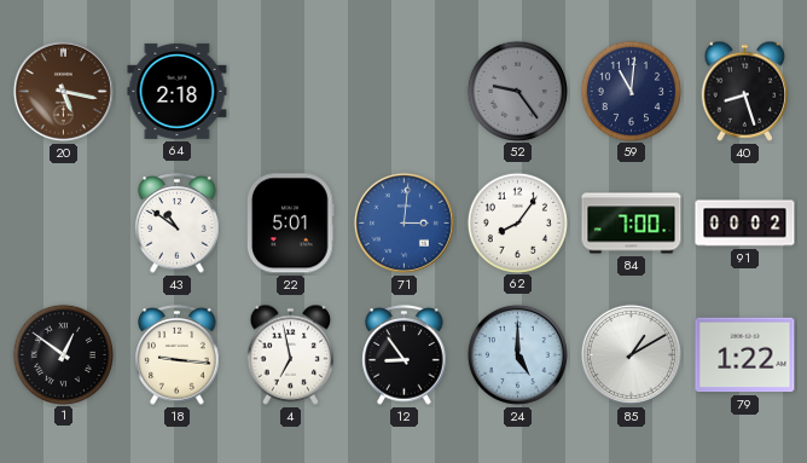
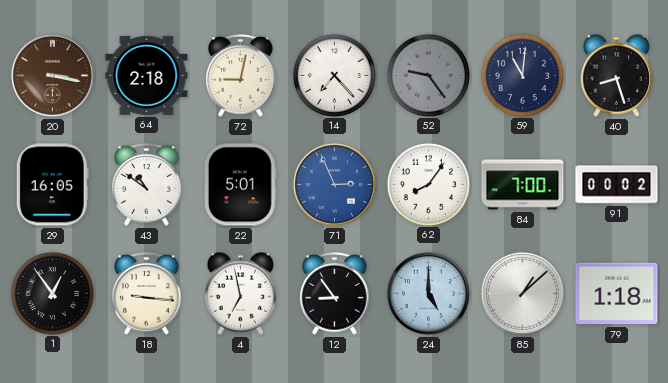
20: 5:17 -> 3:17
72: none -> 9:02
14: none -> 7:23
29: none -> 16:05
71: 3:01 -> 2:56
1: 12:51 -> 12:54
85: 1:10 -> 1:08
79: 1:22 -> 1:18
